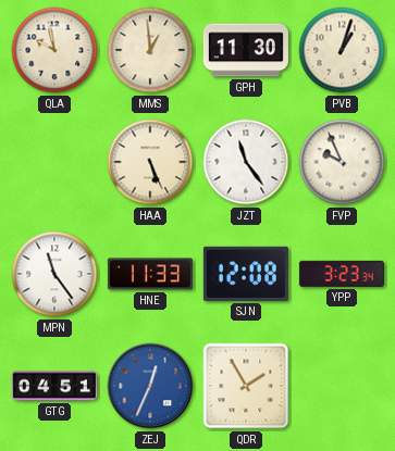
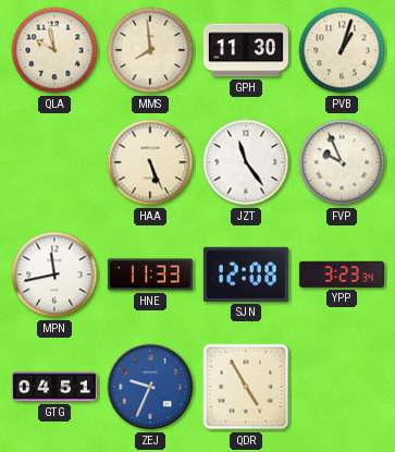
MMS: 12:59 -> 7:59
MPN: 11:24 -> 11:43
ZEJ: 12:34 -> 9:34
QDR: 1:55 -> 4:55
